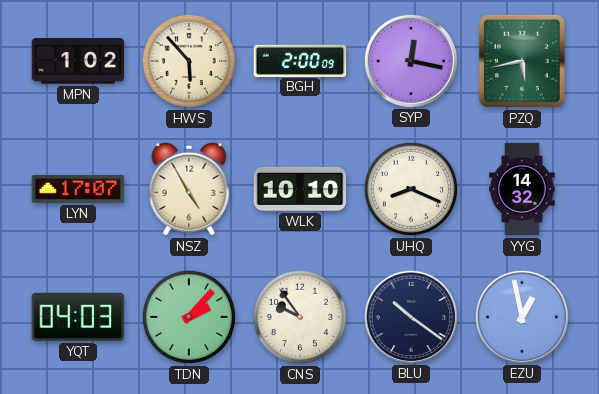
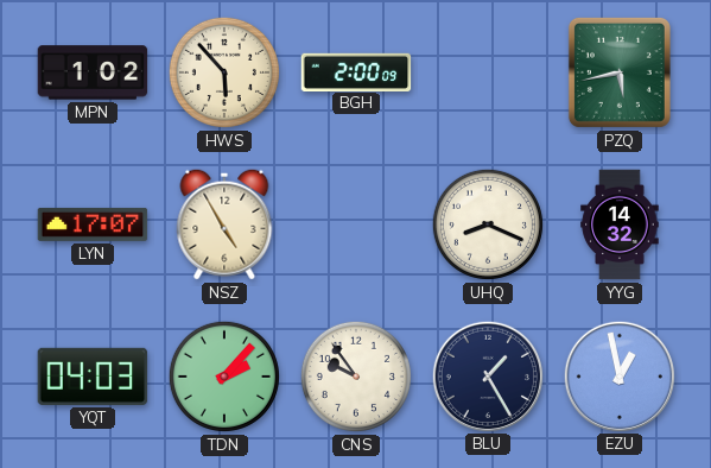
SYP: 12:17 -> none
WLK: 10:10 -> none
BLU: 10:21 -> 1:25
